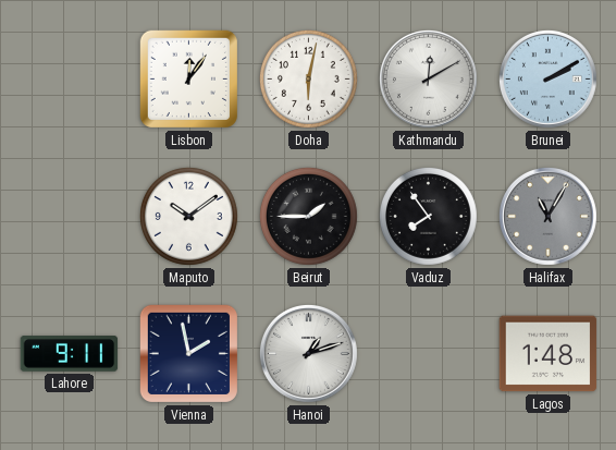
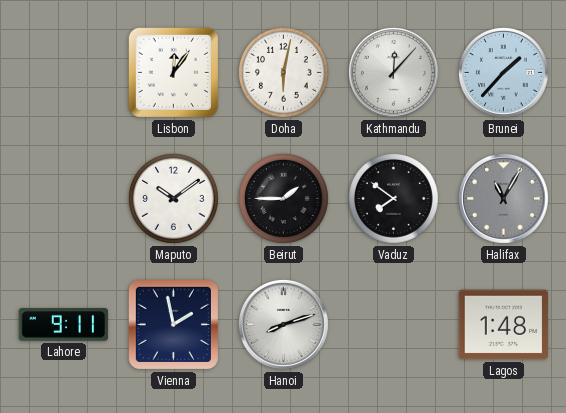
Kathmandu: 12:10 -> 12:07
Brunei: 2:10 -> 1:37
Vaduz: 7:54 -> 7:51
Hanoi: 1:12 -> 8:12
